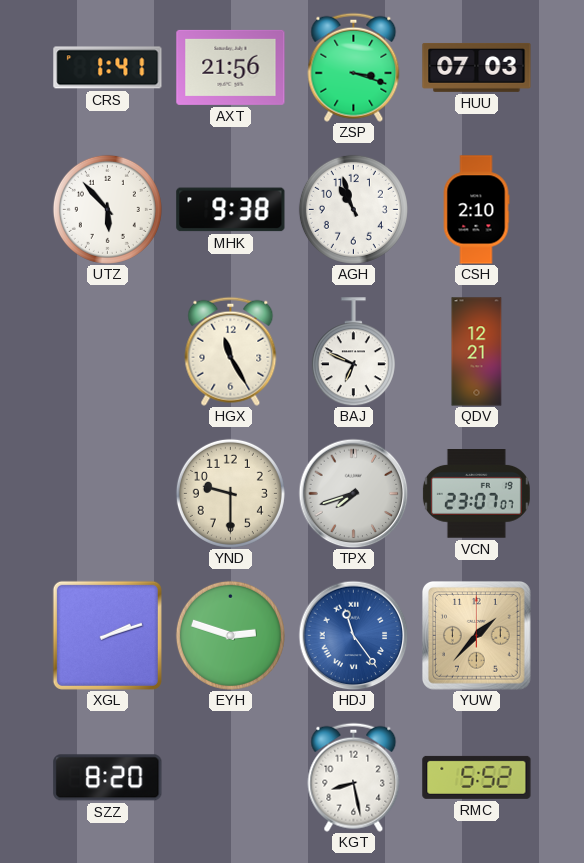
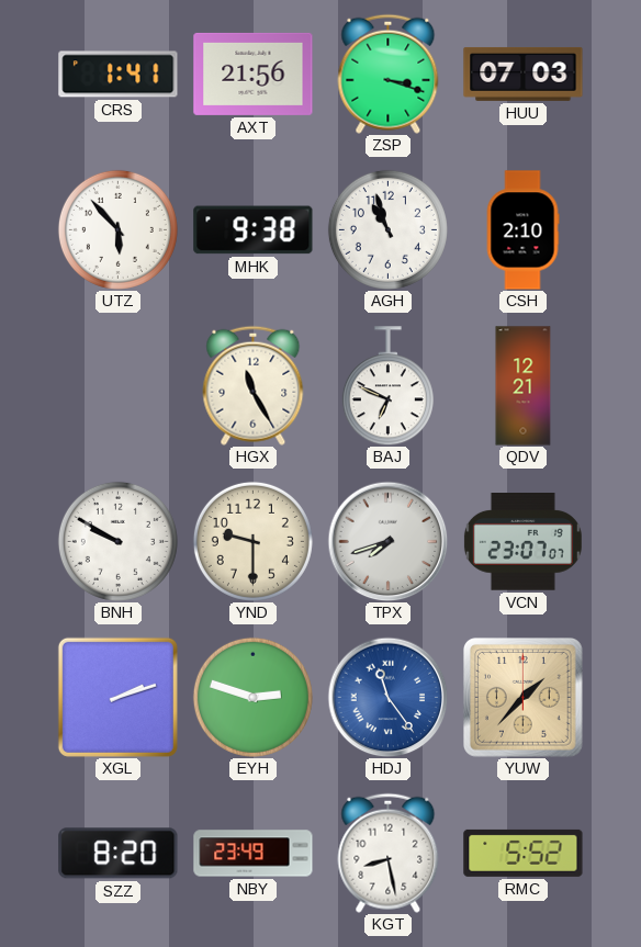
BNH: none -> 9:50
NBY: none -> 23:49
